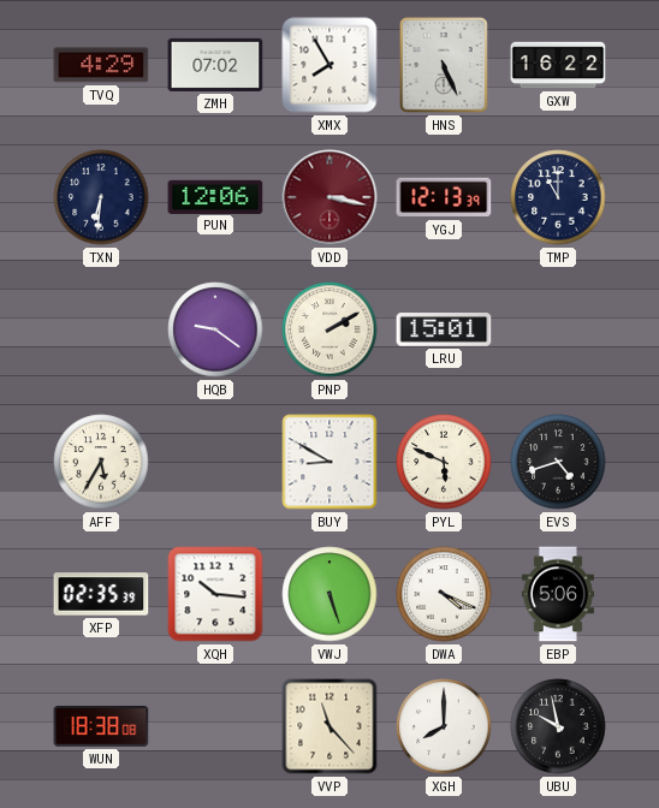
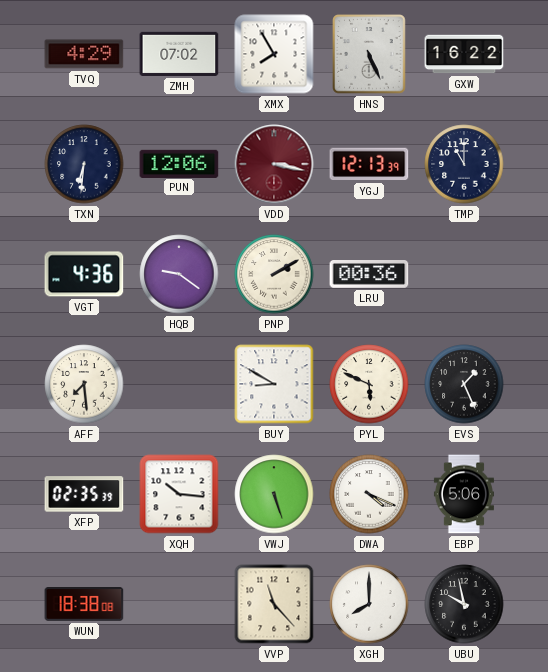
VGT: none -> 4:36
LRU: 15:01 -> 00:36
AFF: 5:35 -> 7:29
EVS: 4:42 -> 1:26
